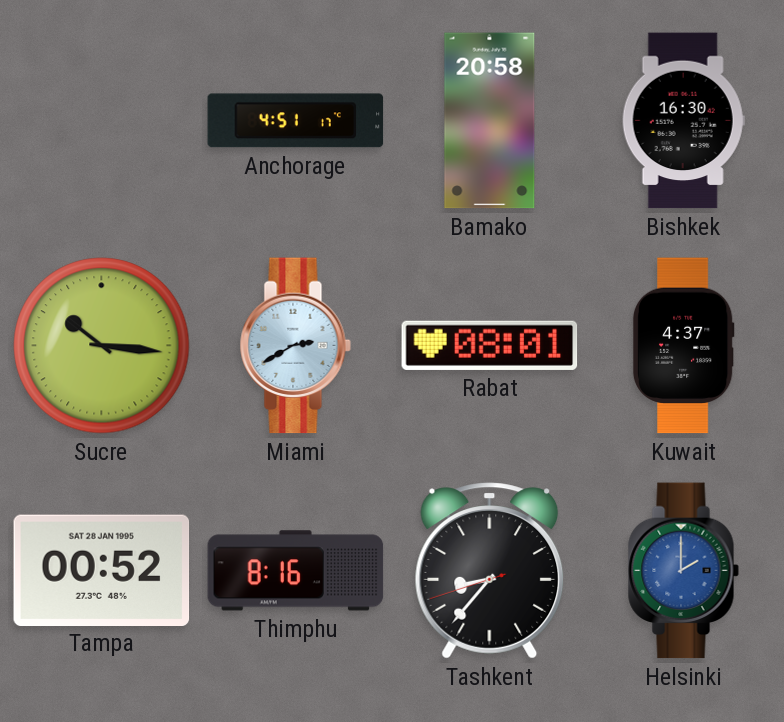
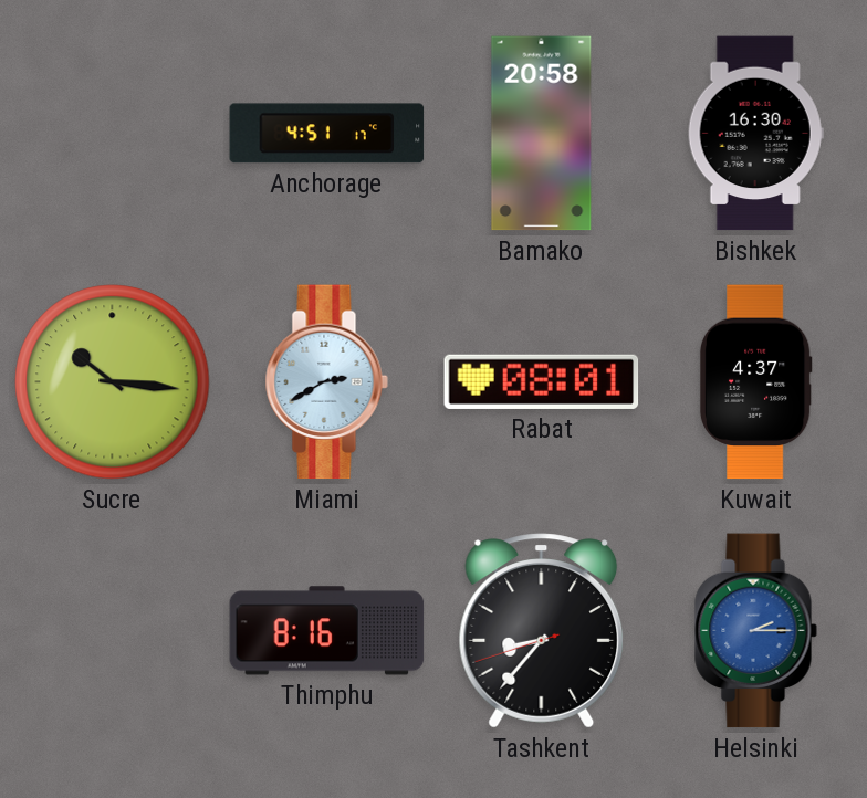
Tampa: 00:52 -> none
Helsinki: 2:00 -> 2:15
